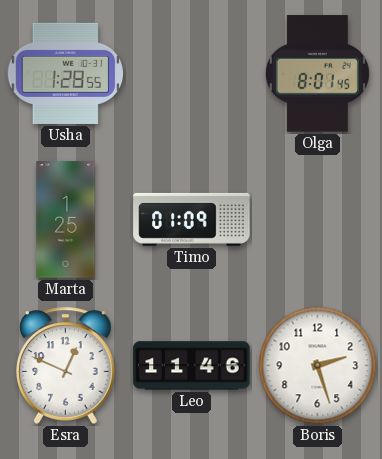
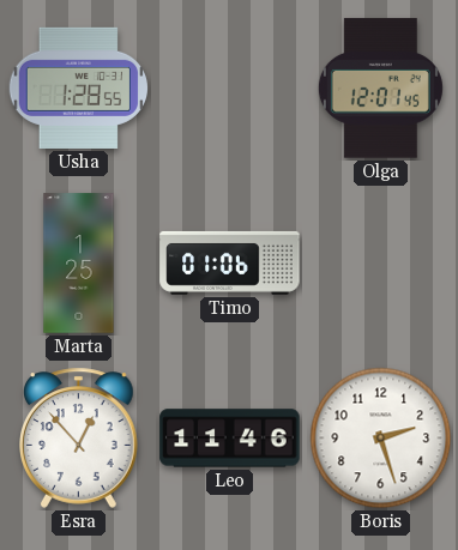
Olga: 8:01 -> 12:01
Timo: 01:09 -> 01:06
Esra: 12:49 -> 12:53
